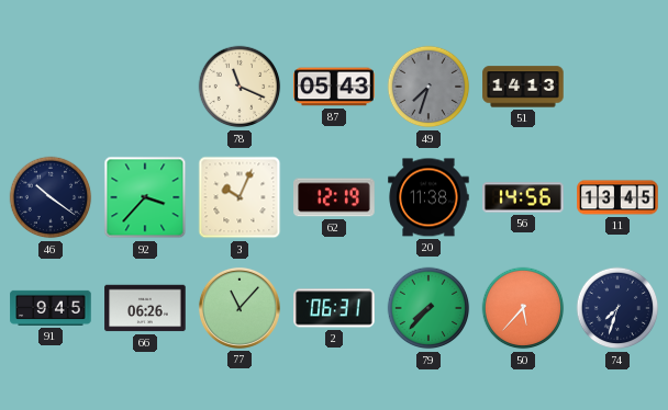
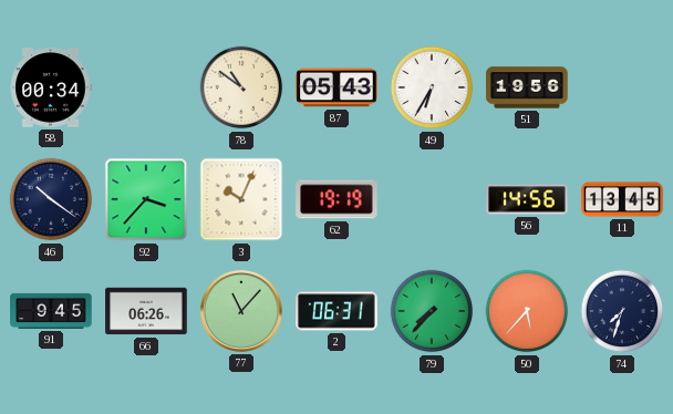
58: none -> 00:34
78: 11:19 -> 10:51
49: 7:33 -> 6:35
49 dial: grey -> white
51: 14:13 -> 19:56
62: 12:19 -> 19:19
20: 11:38 -> none
